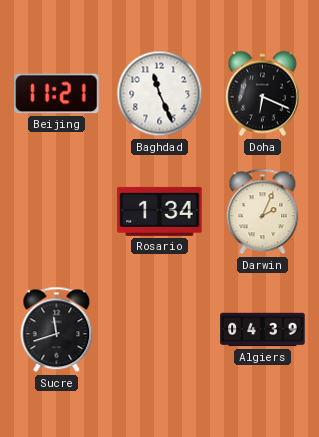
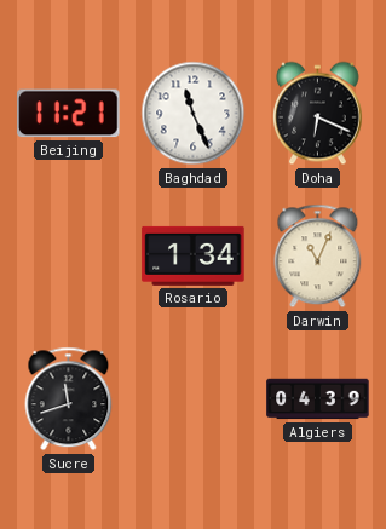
Darwin: 2:04 -> 11:04
